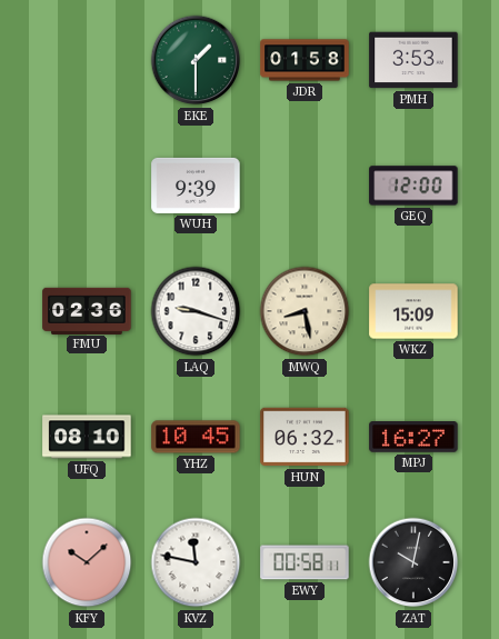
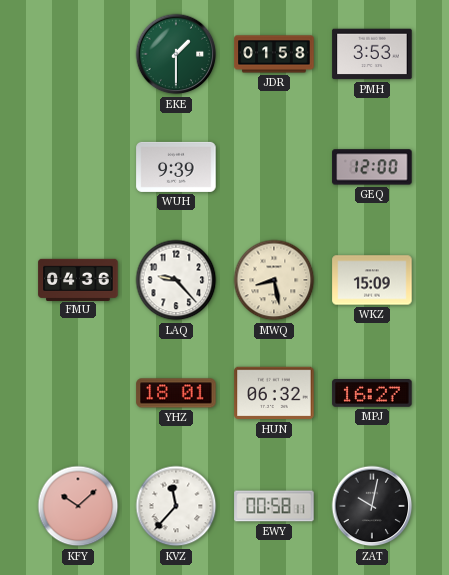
FMU: 02:36 -> 04:36
LAQ: 9:18 -> 9:23
UFQ: 08:10 -> none
YHZ: 10:45 -> 18:01
KVZ: 11:47 -> 11:37
